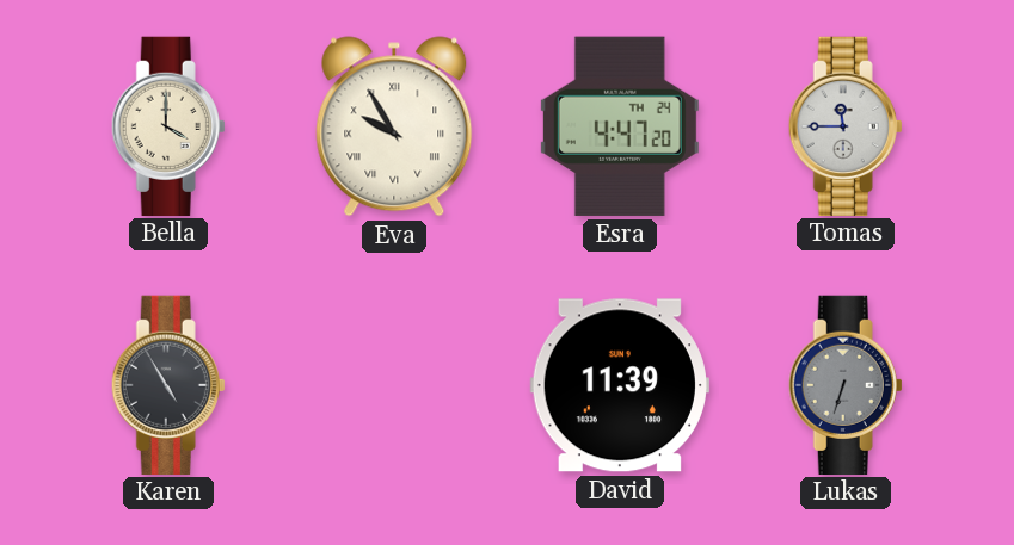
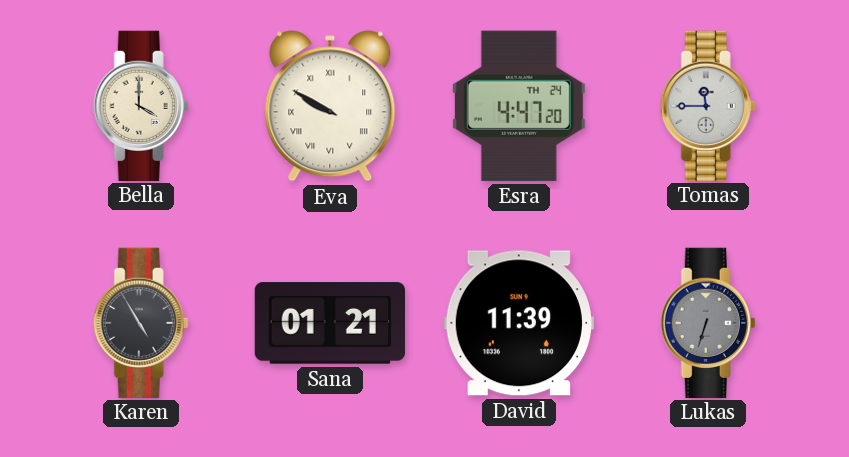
Eva: 9:55 -> 9:50
Sana: none -> 01:21
